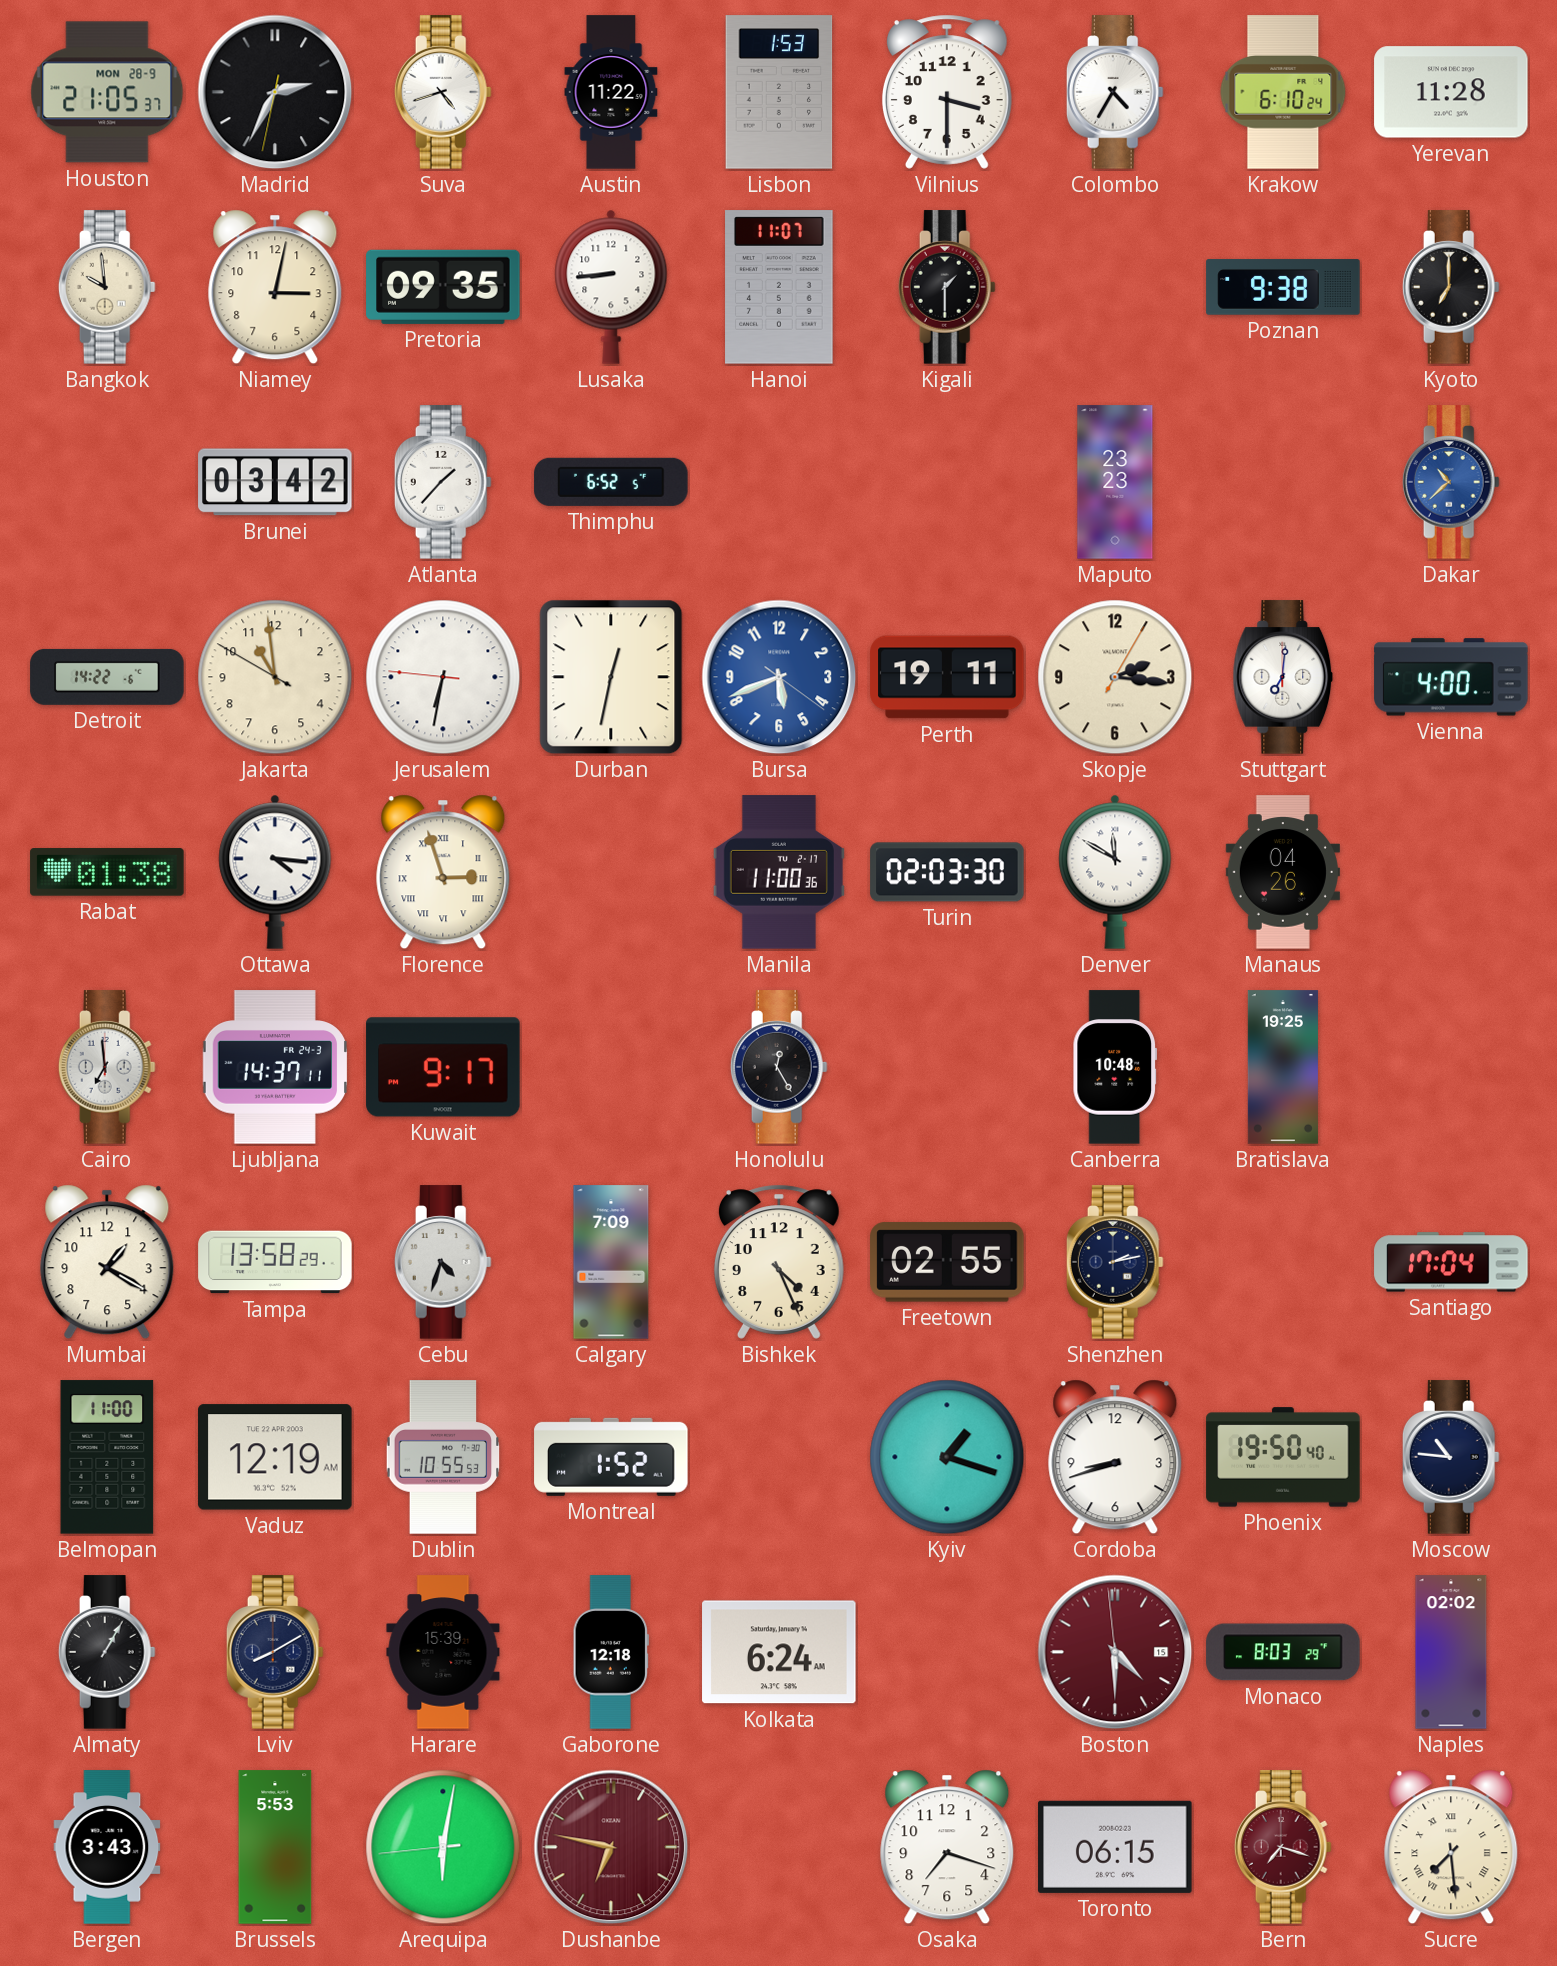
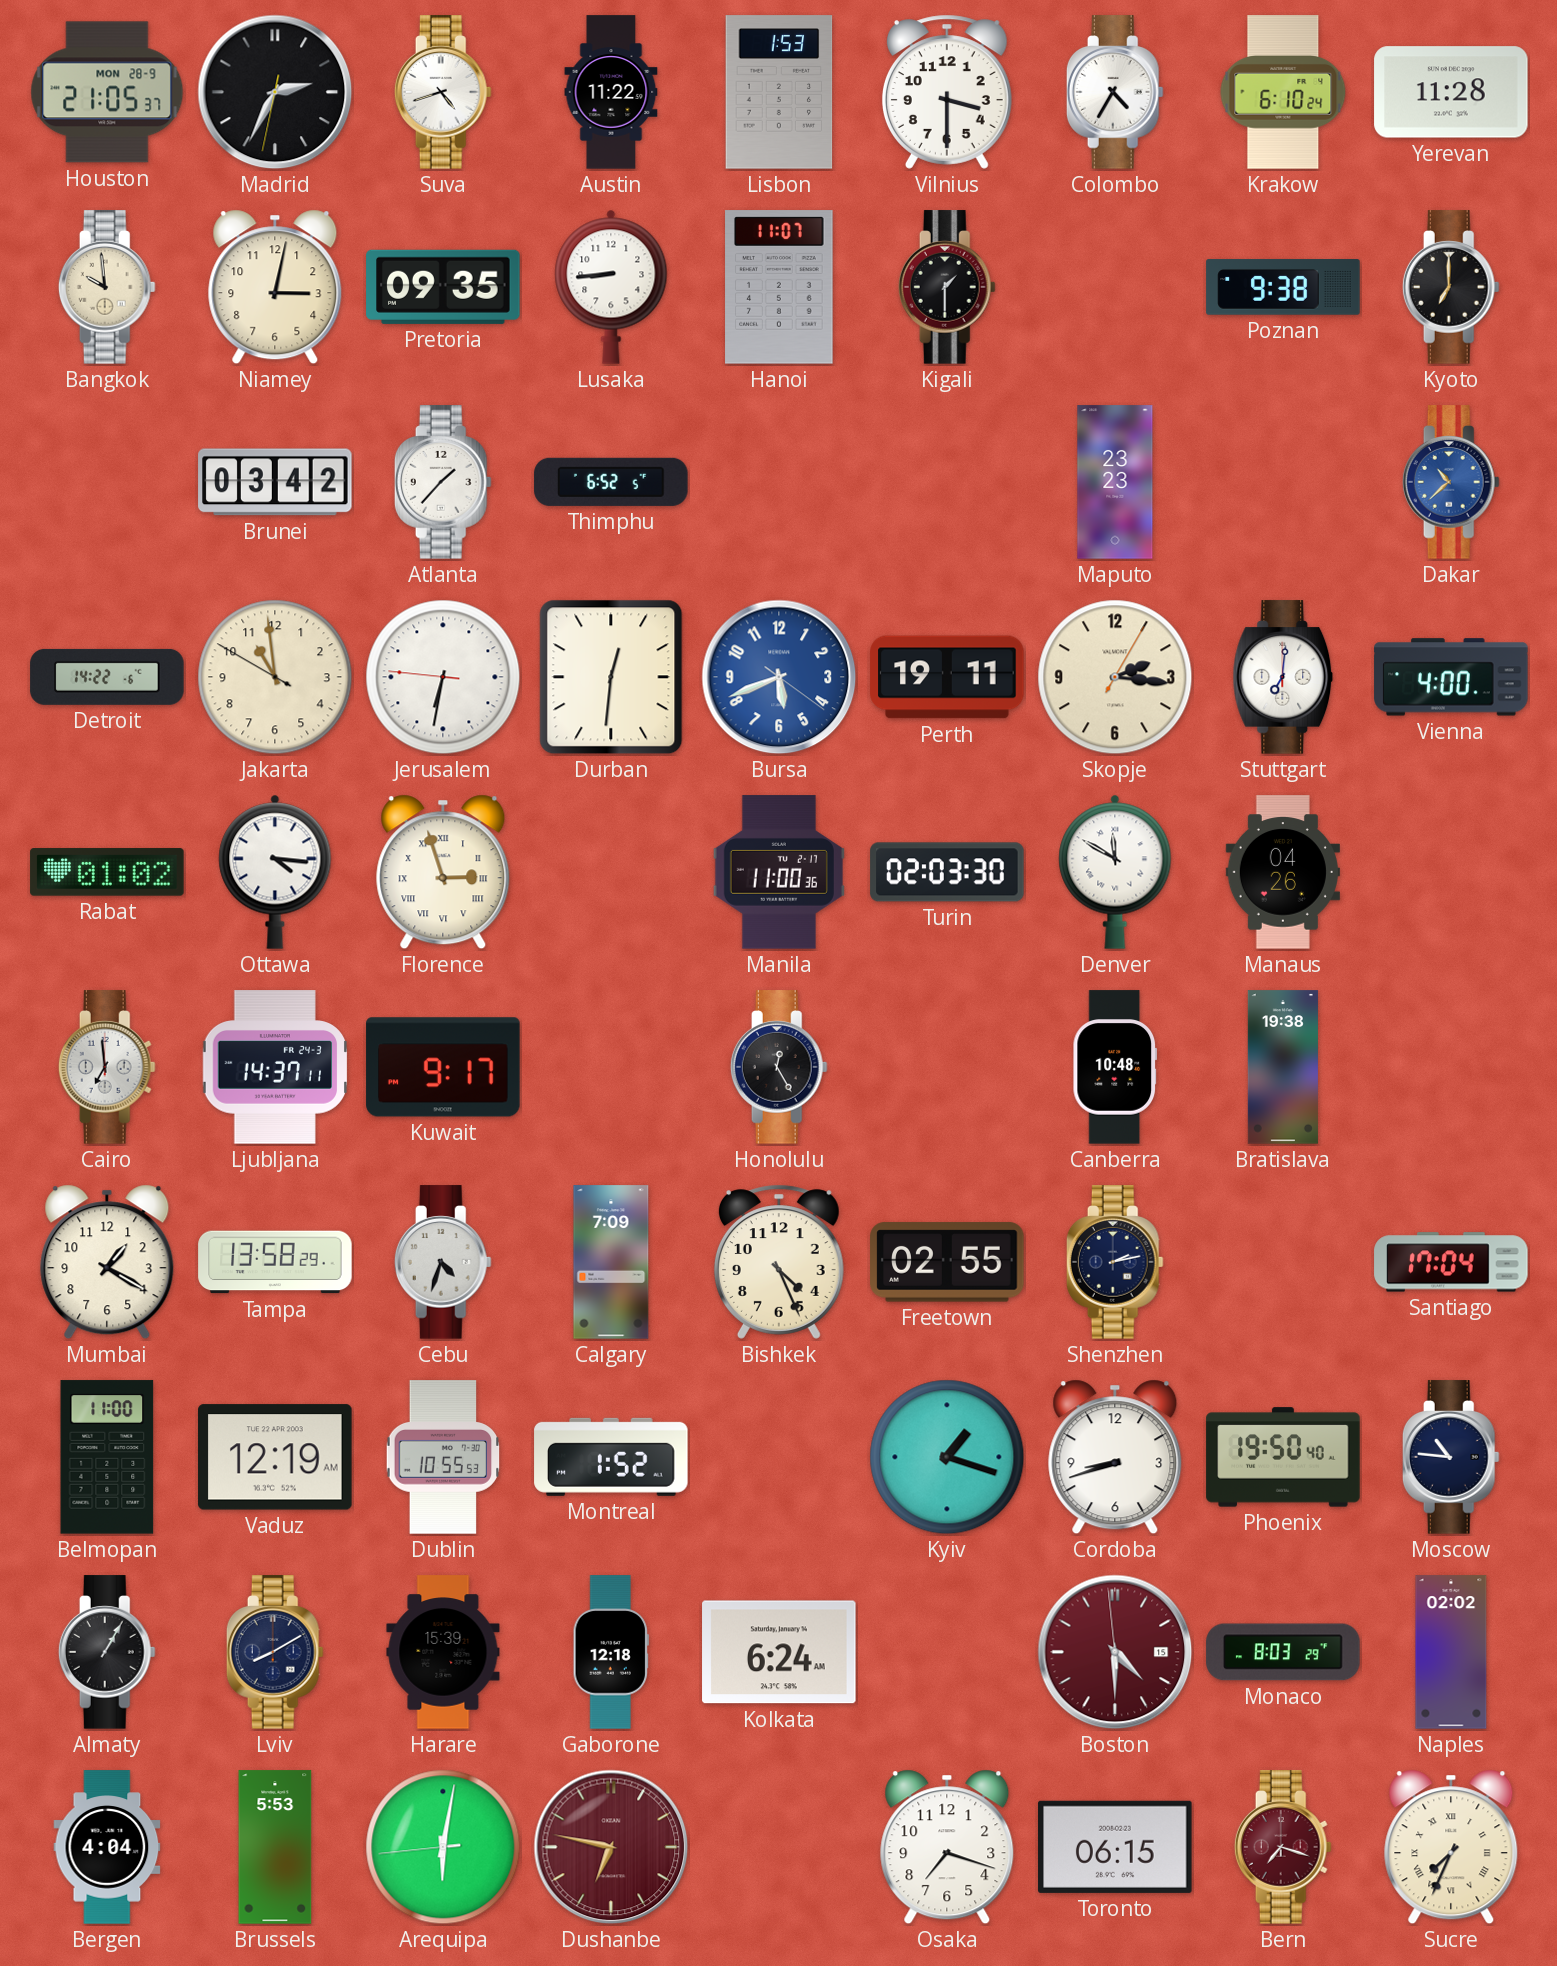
Durban: 12:32 -> 12:31
Rabat: 01:38 -> 01:02
Bratislava: 19:25 -> 19:38
Bergen: 3:43 -> 4:04
Sucre: 7:29 -> 7:34
